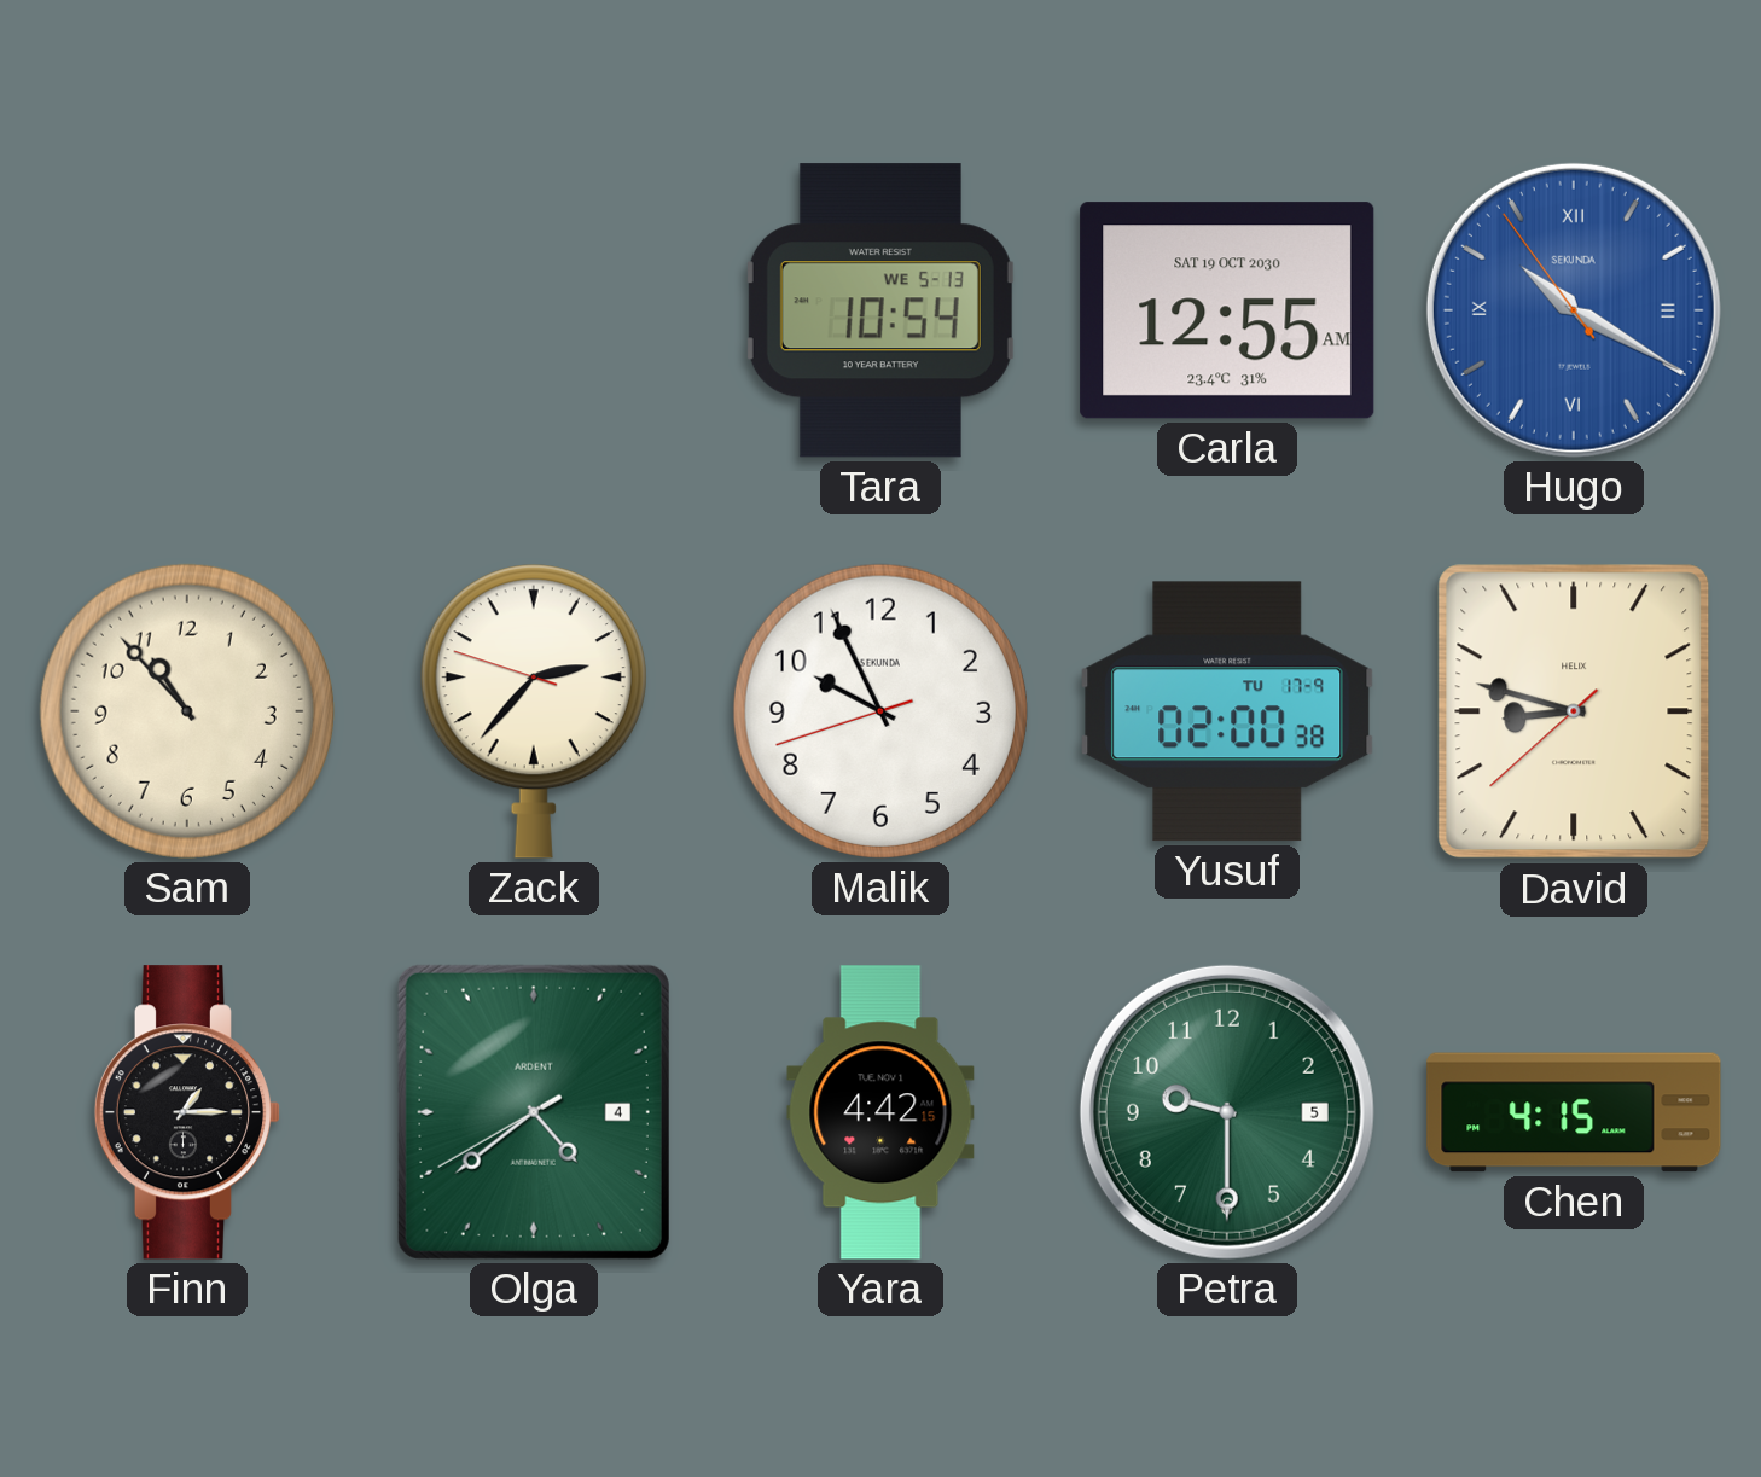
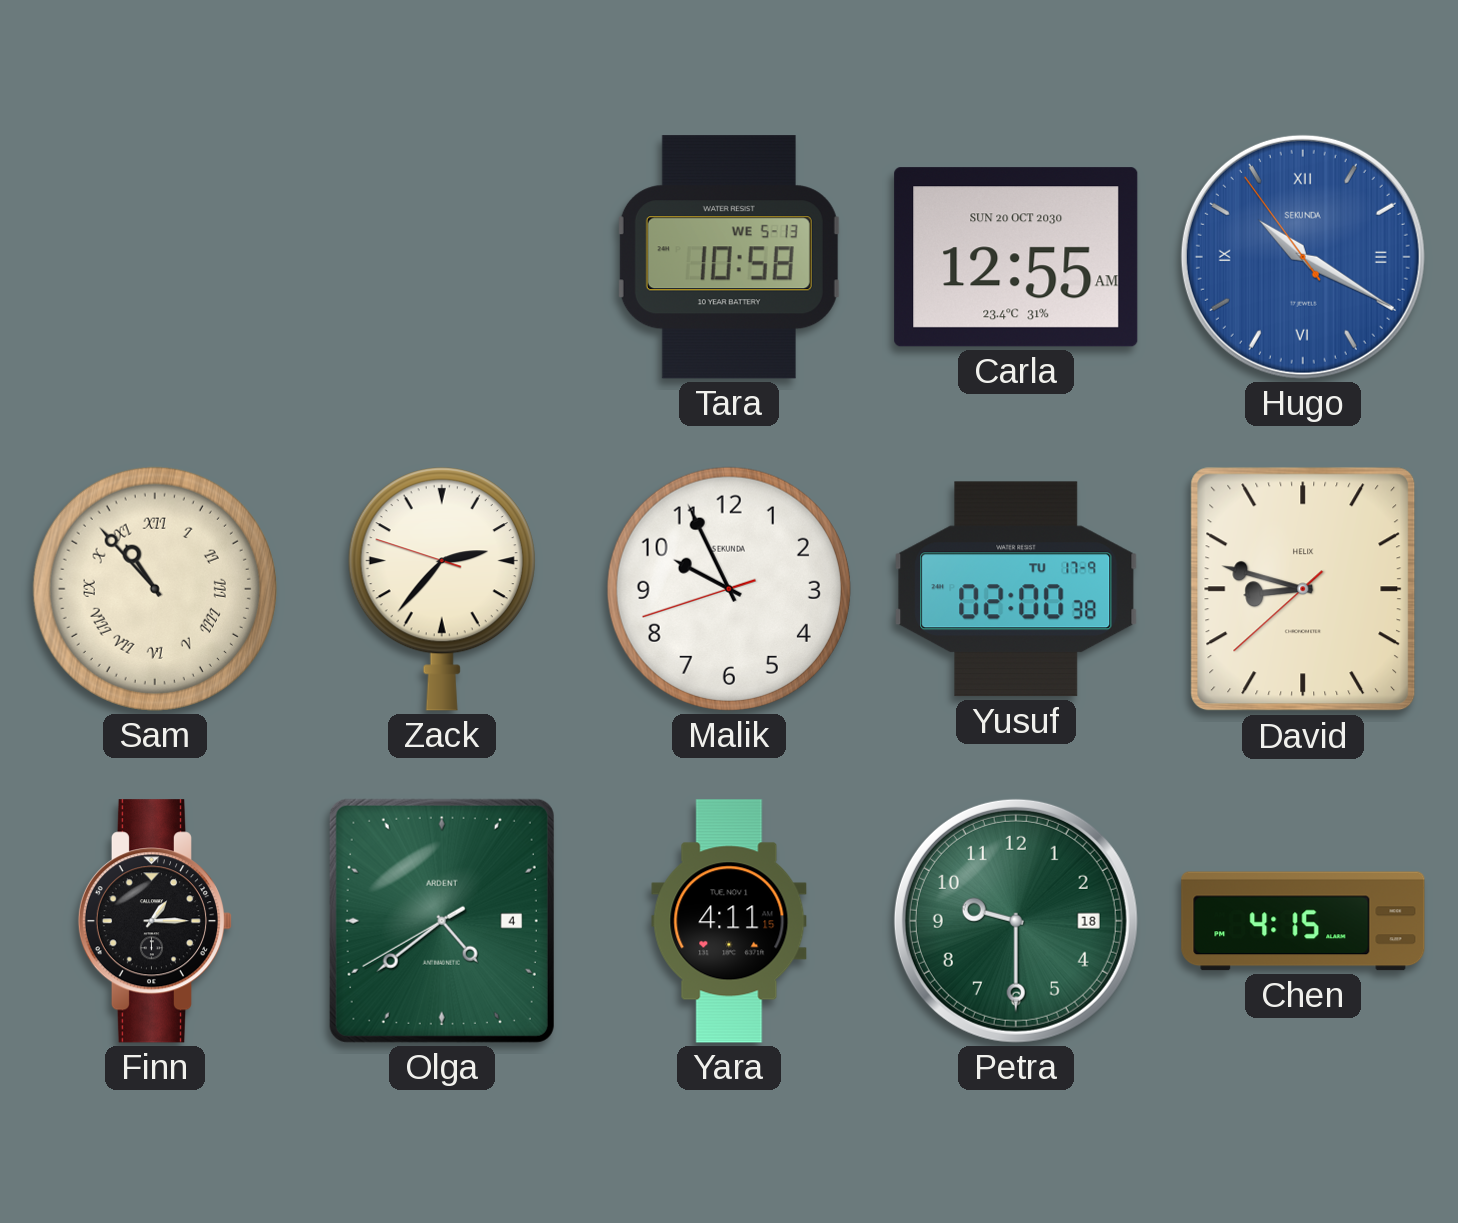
Tara: 10:54 -> 10:58
Carla date: SAT 19 OCT 2030 -> SUN 20 OCT 2030
Sam numerals: Arabic -> Roman
Yara: 4:42 -> 4:11
Petra date: 5 -> 18
